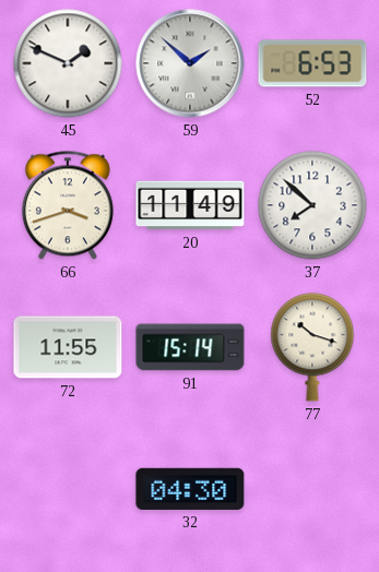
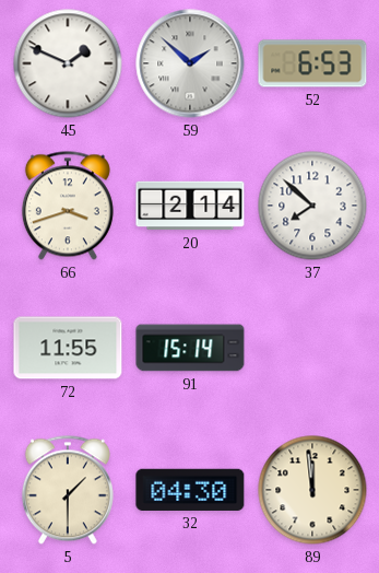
20: 11:49 -> 2:14
77: 10:18 -> none
5: none -> 1:30
89: none -> 11:59
